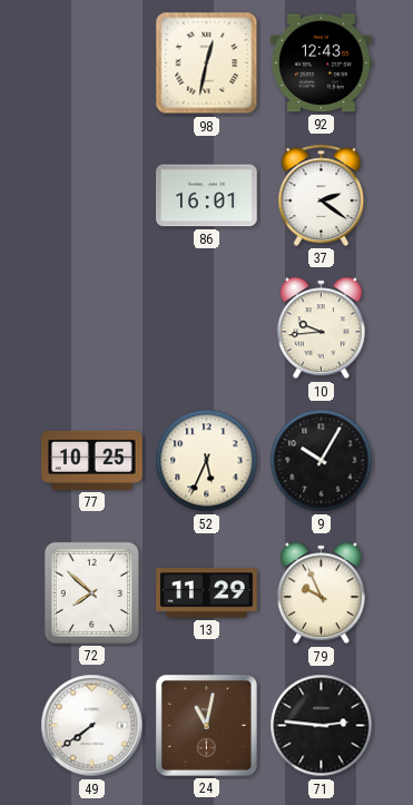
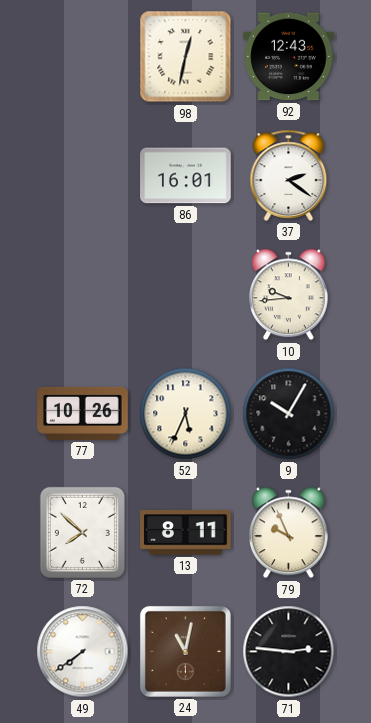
77: 10:25 -> 10:26
13: 11:29 -> 8:11
